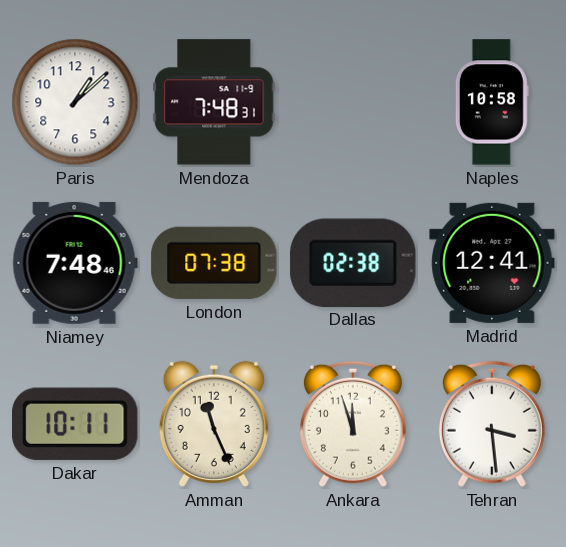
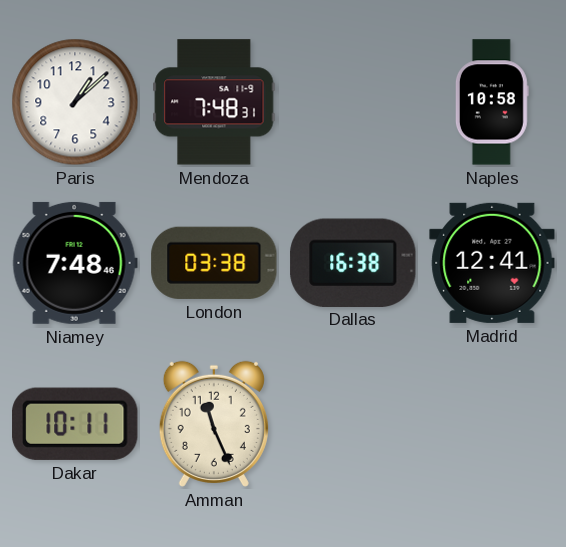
London: 07:38 -> 03:38
Dallas: 02:38 -> 16:38
Ankara: 11:57 -> none
Tehran: 3:29 -> none
